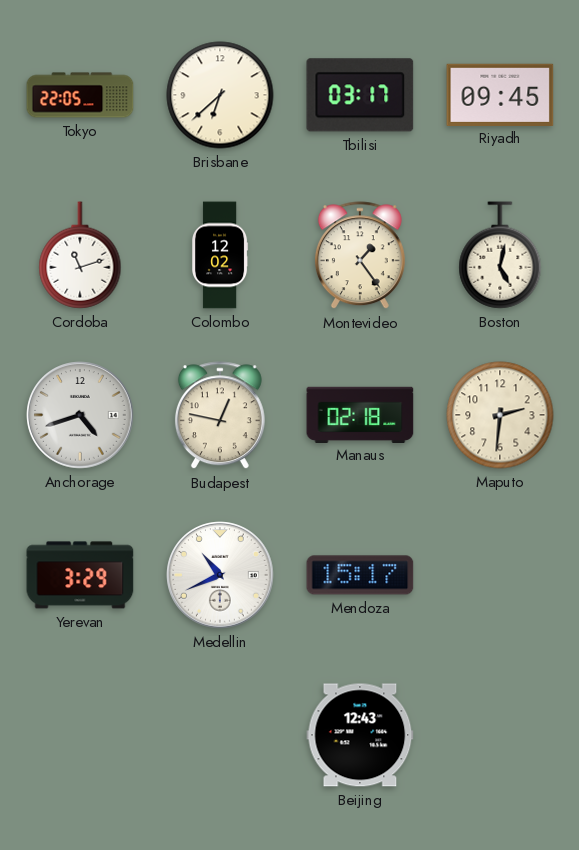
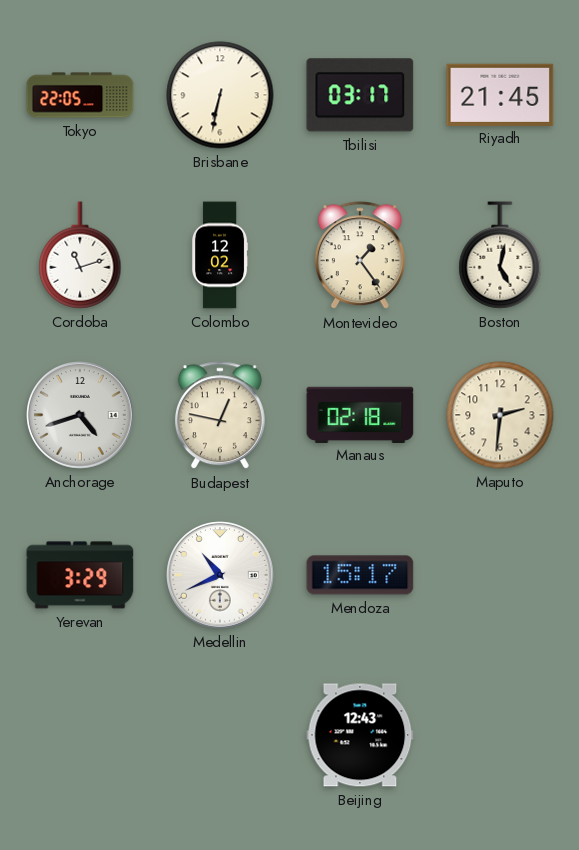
Brisbane: 6:38 -> 6:32
Riyadh: 09:45 -> 21:45
